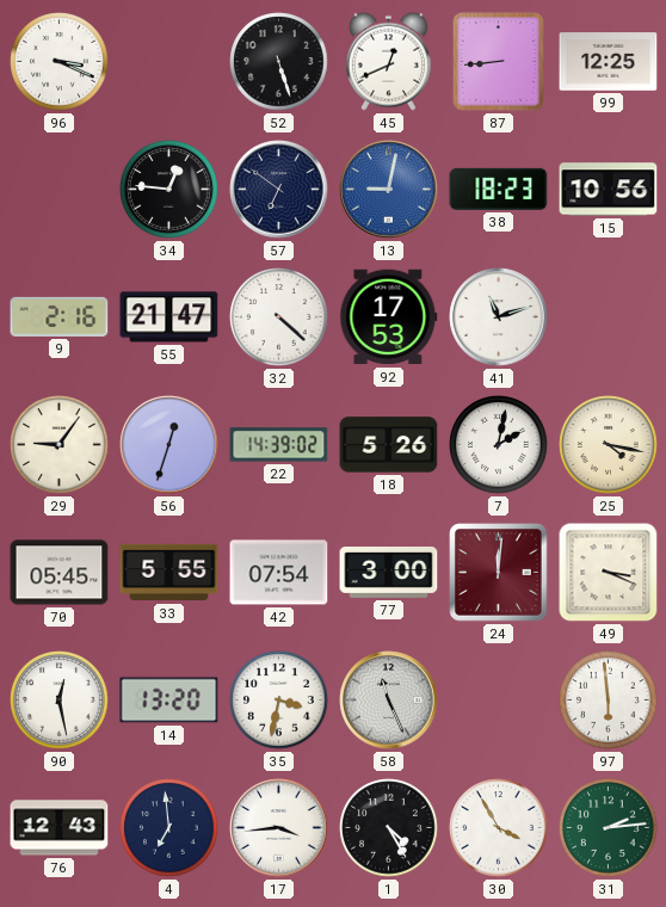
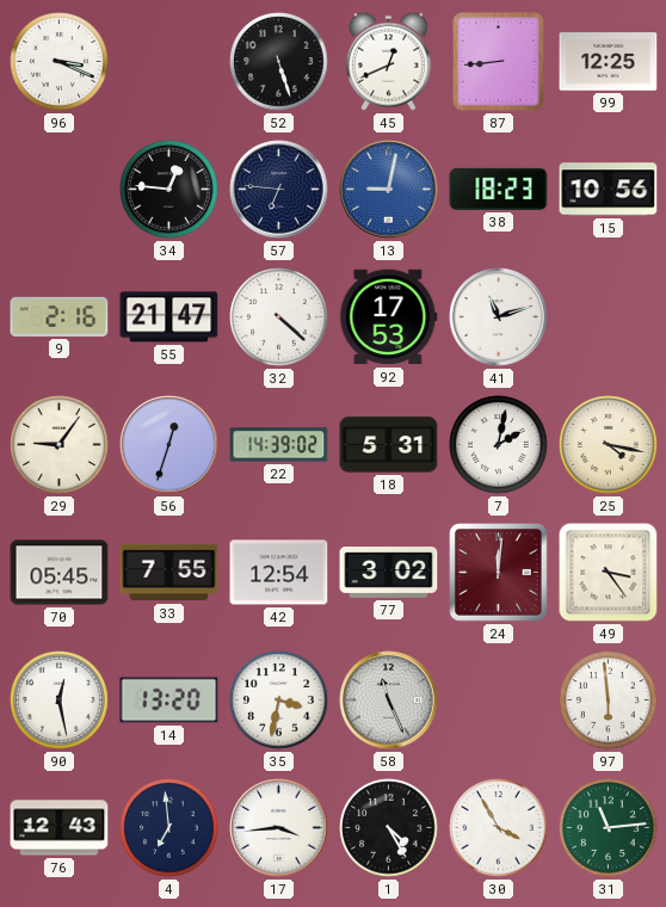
57: 6:51 -> 6:46
18: 5:26 -> 5:31
33: 5:55 -> 7:55
42: 07:54 -> 12:54
77: 3:00 -> 3:02
49: 3:19 -> 3:24
31: 2:14 -> 11:14
